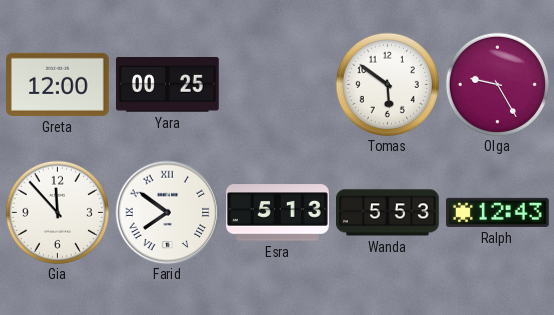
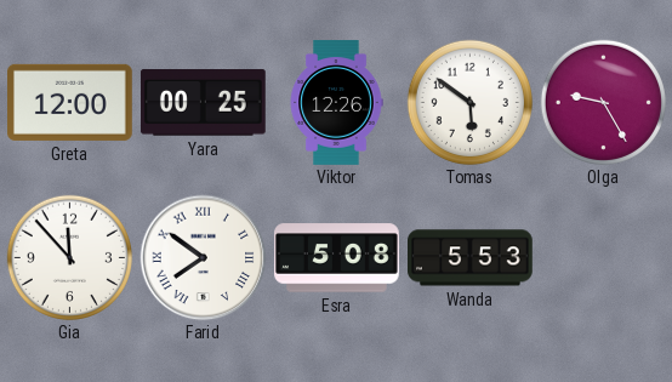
Viktor: none -> 12:26
Esra: 5:13 -> 5:08
Ralph: 12:43 -> none
